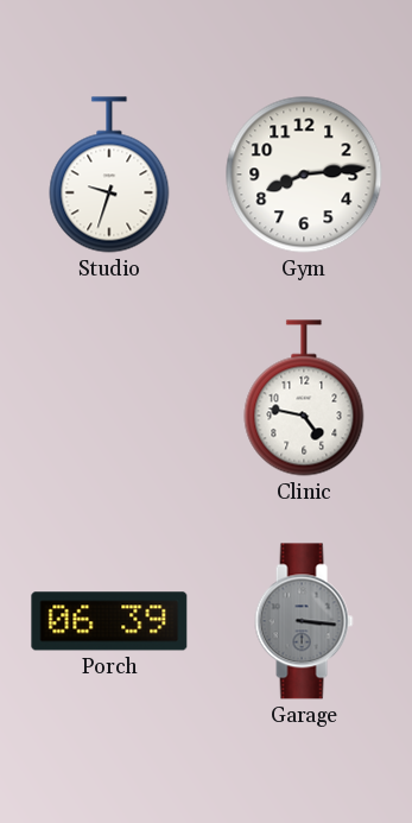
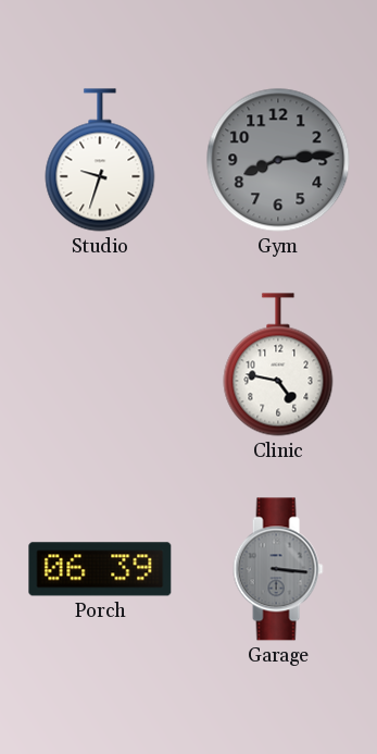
Gym dial: white -> grey
